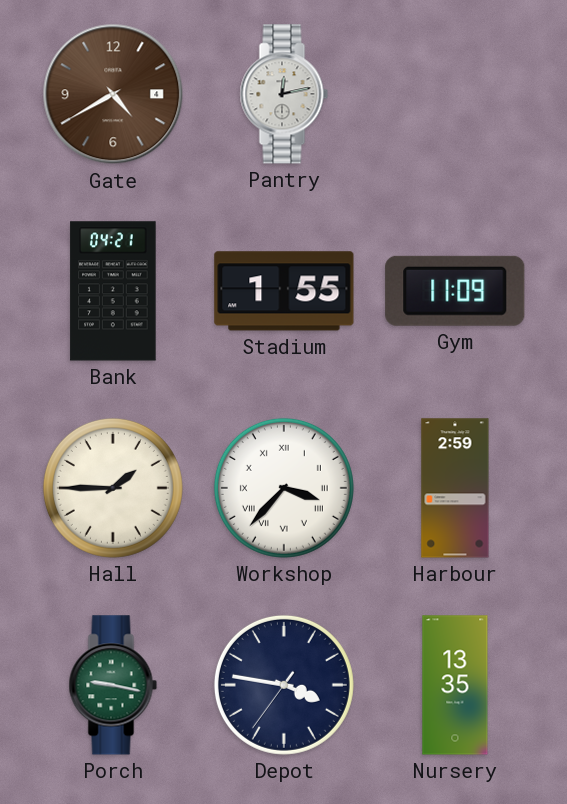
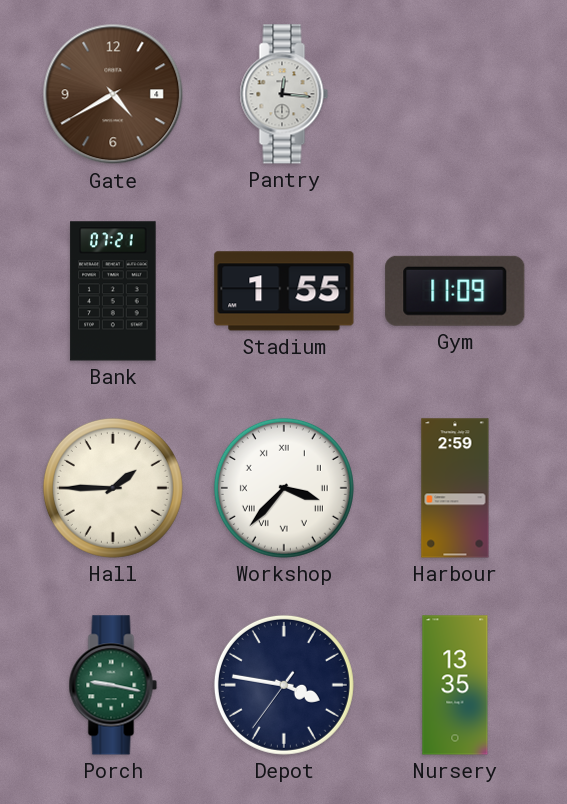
Pantry: 12:13 -> 12:16
Bank: 04:21 -> 07:21
